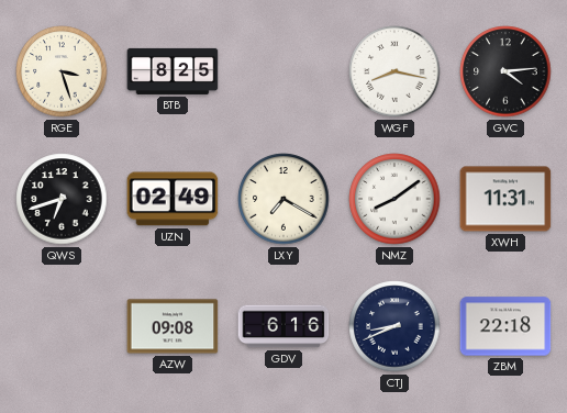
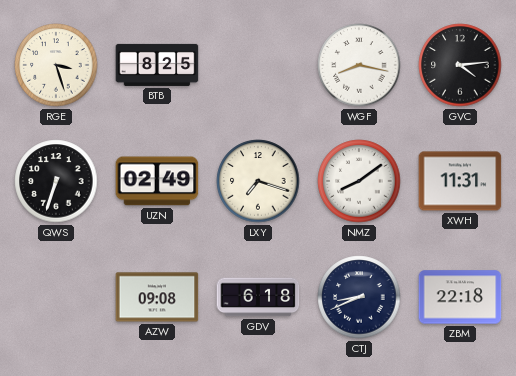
QWS: 6:42 -> 6:33
LXY: 7:20 -> 7:18
GDV: 6:16 -> 6:18
